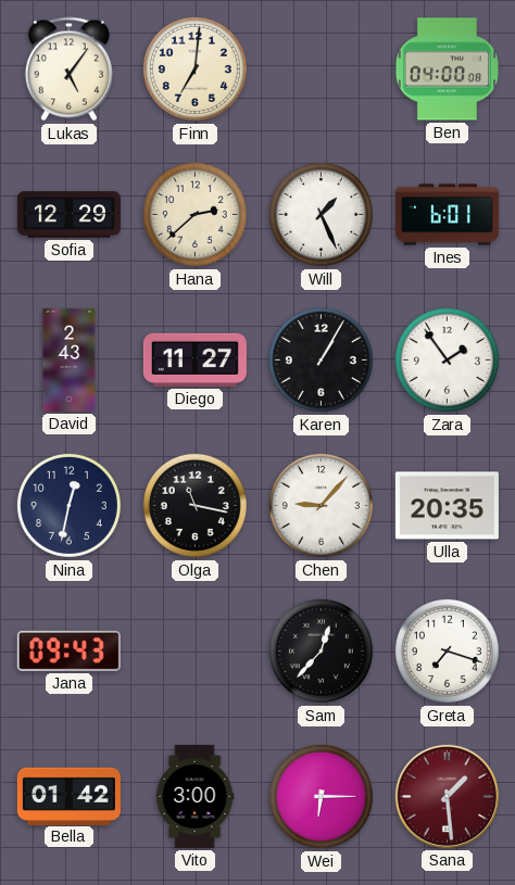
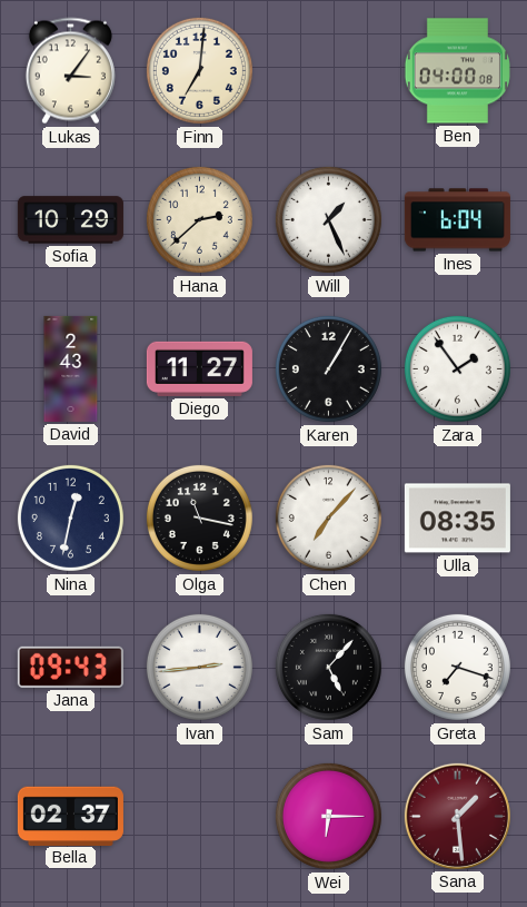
Lukas: 5:06 -> 3:06
Sofia: 12:29 -> 10:29
Ines: 6:01 -> 6:04
Chen: 9:07 -> 7:07
Ulla: 20:35 -> 08:35
Ivan: none -> 2:44
Sam: 12:37 -> 5:07
Bella: 01:42 -> 02:37
Vito: 3:00 -> none
